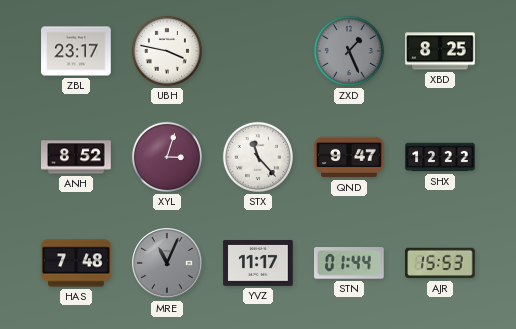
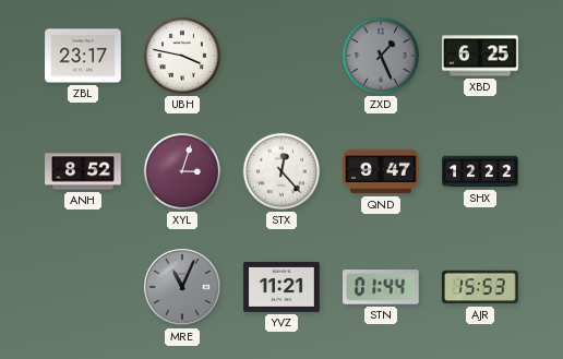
XBD: 8:25 -> 6:25
STX: 11:23 -> 12:23
HAS: 7:48 -> none
YVZ: 11:17 -> 11:21
